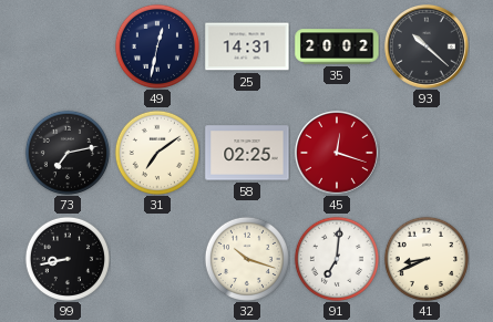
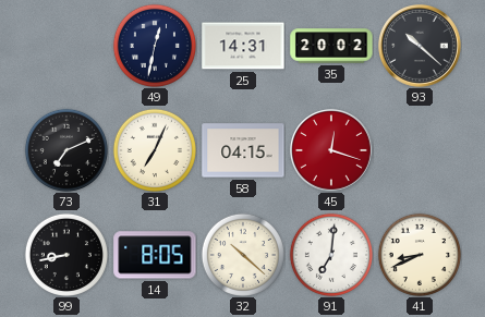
73: 7:13 -> 7:11
31: 7:09 -> 7:04
58: 02:25 -> 04:15
14: none -> 8:05
32: 10:18 -> 10:22
